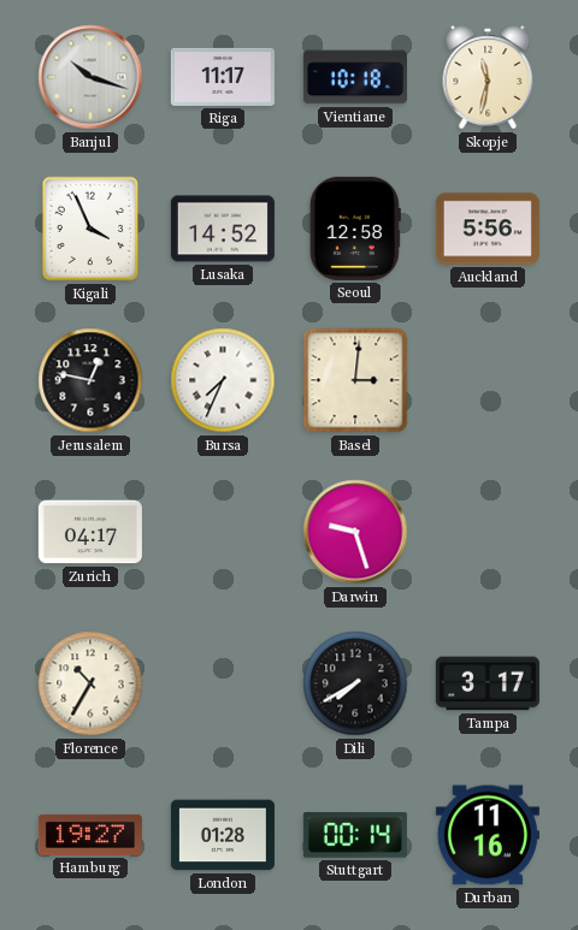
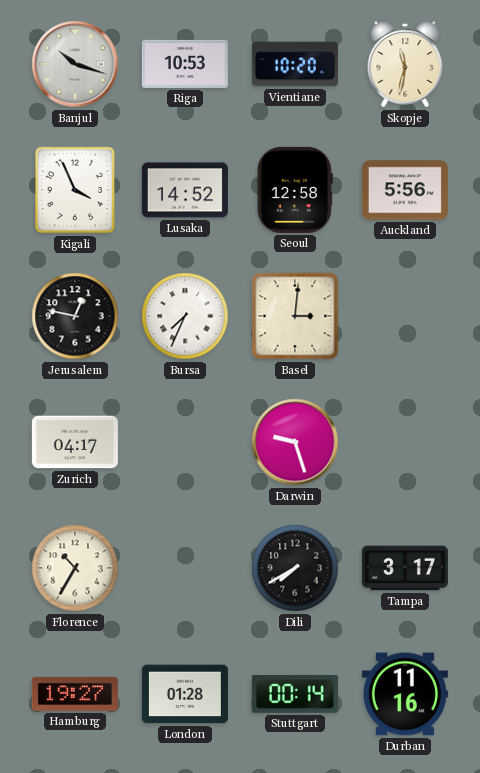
Riga: 11:17 -> 10:53
Vientiane: 10:18 -> 10:20
